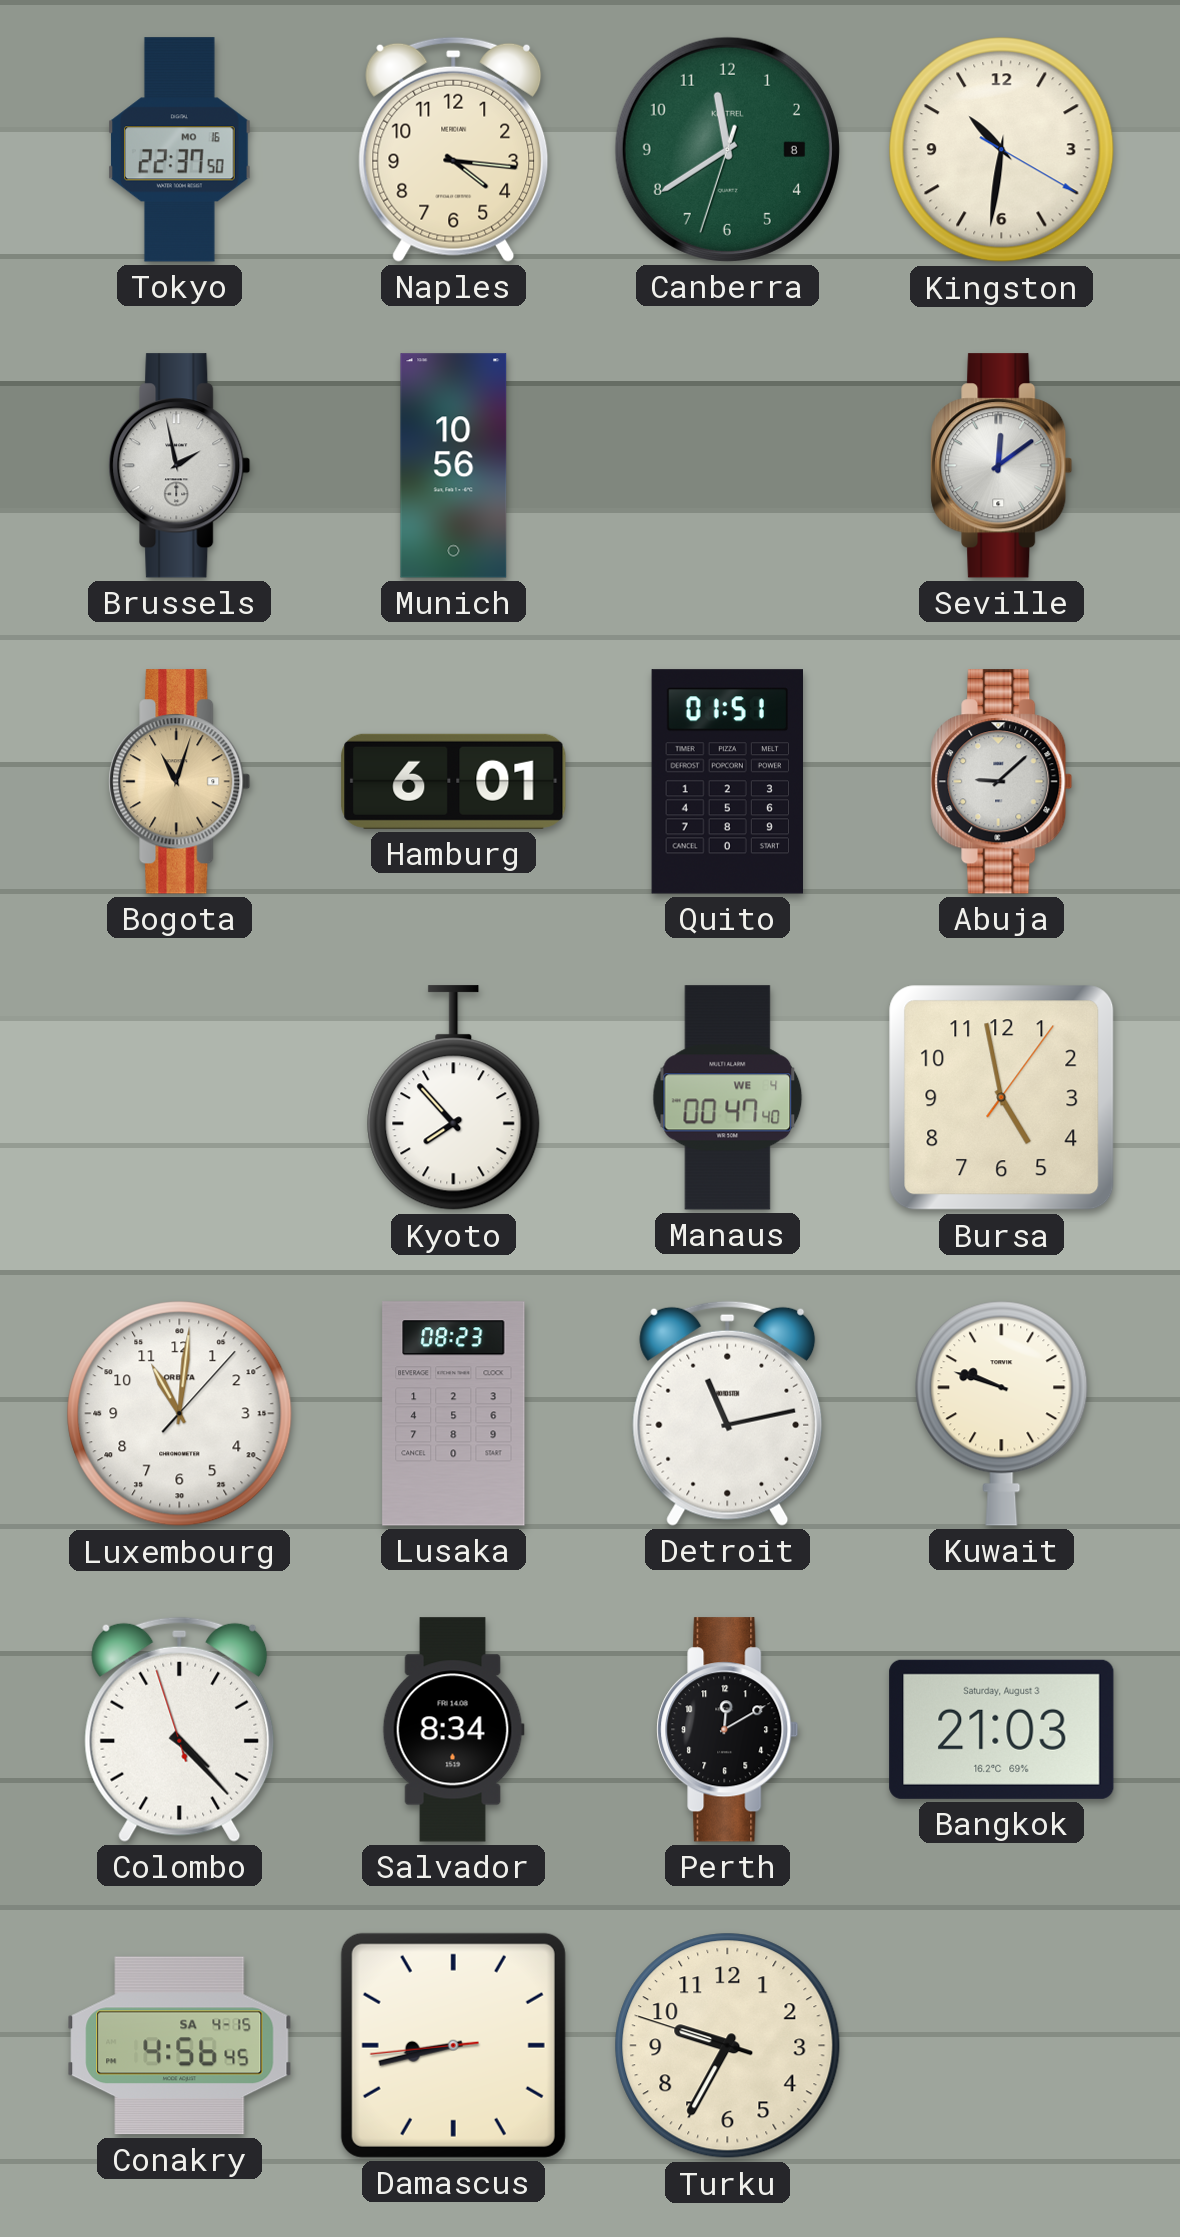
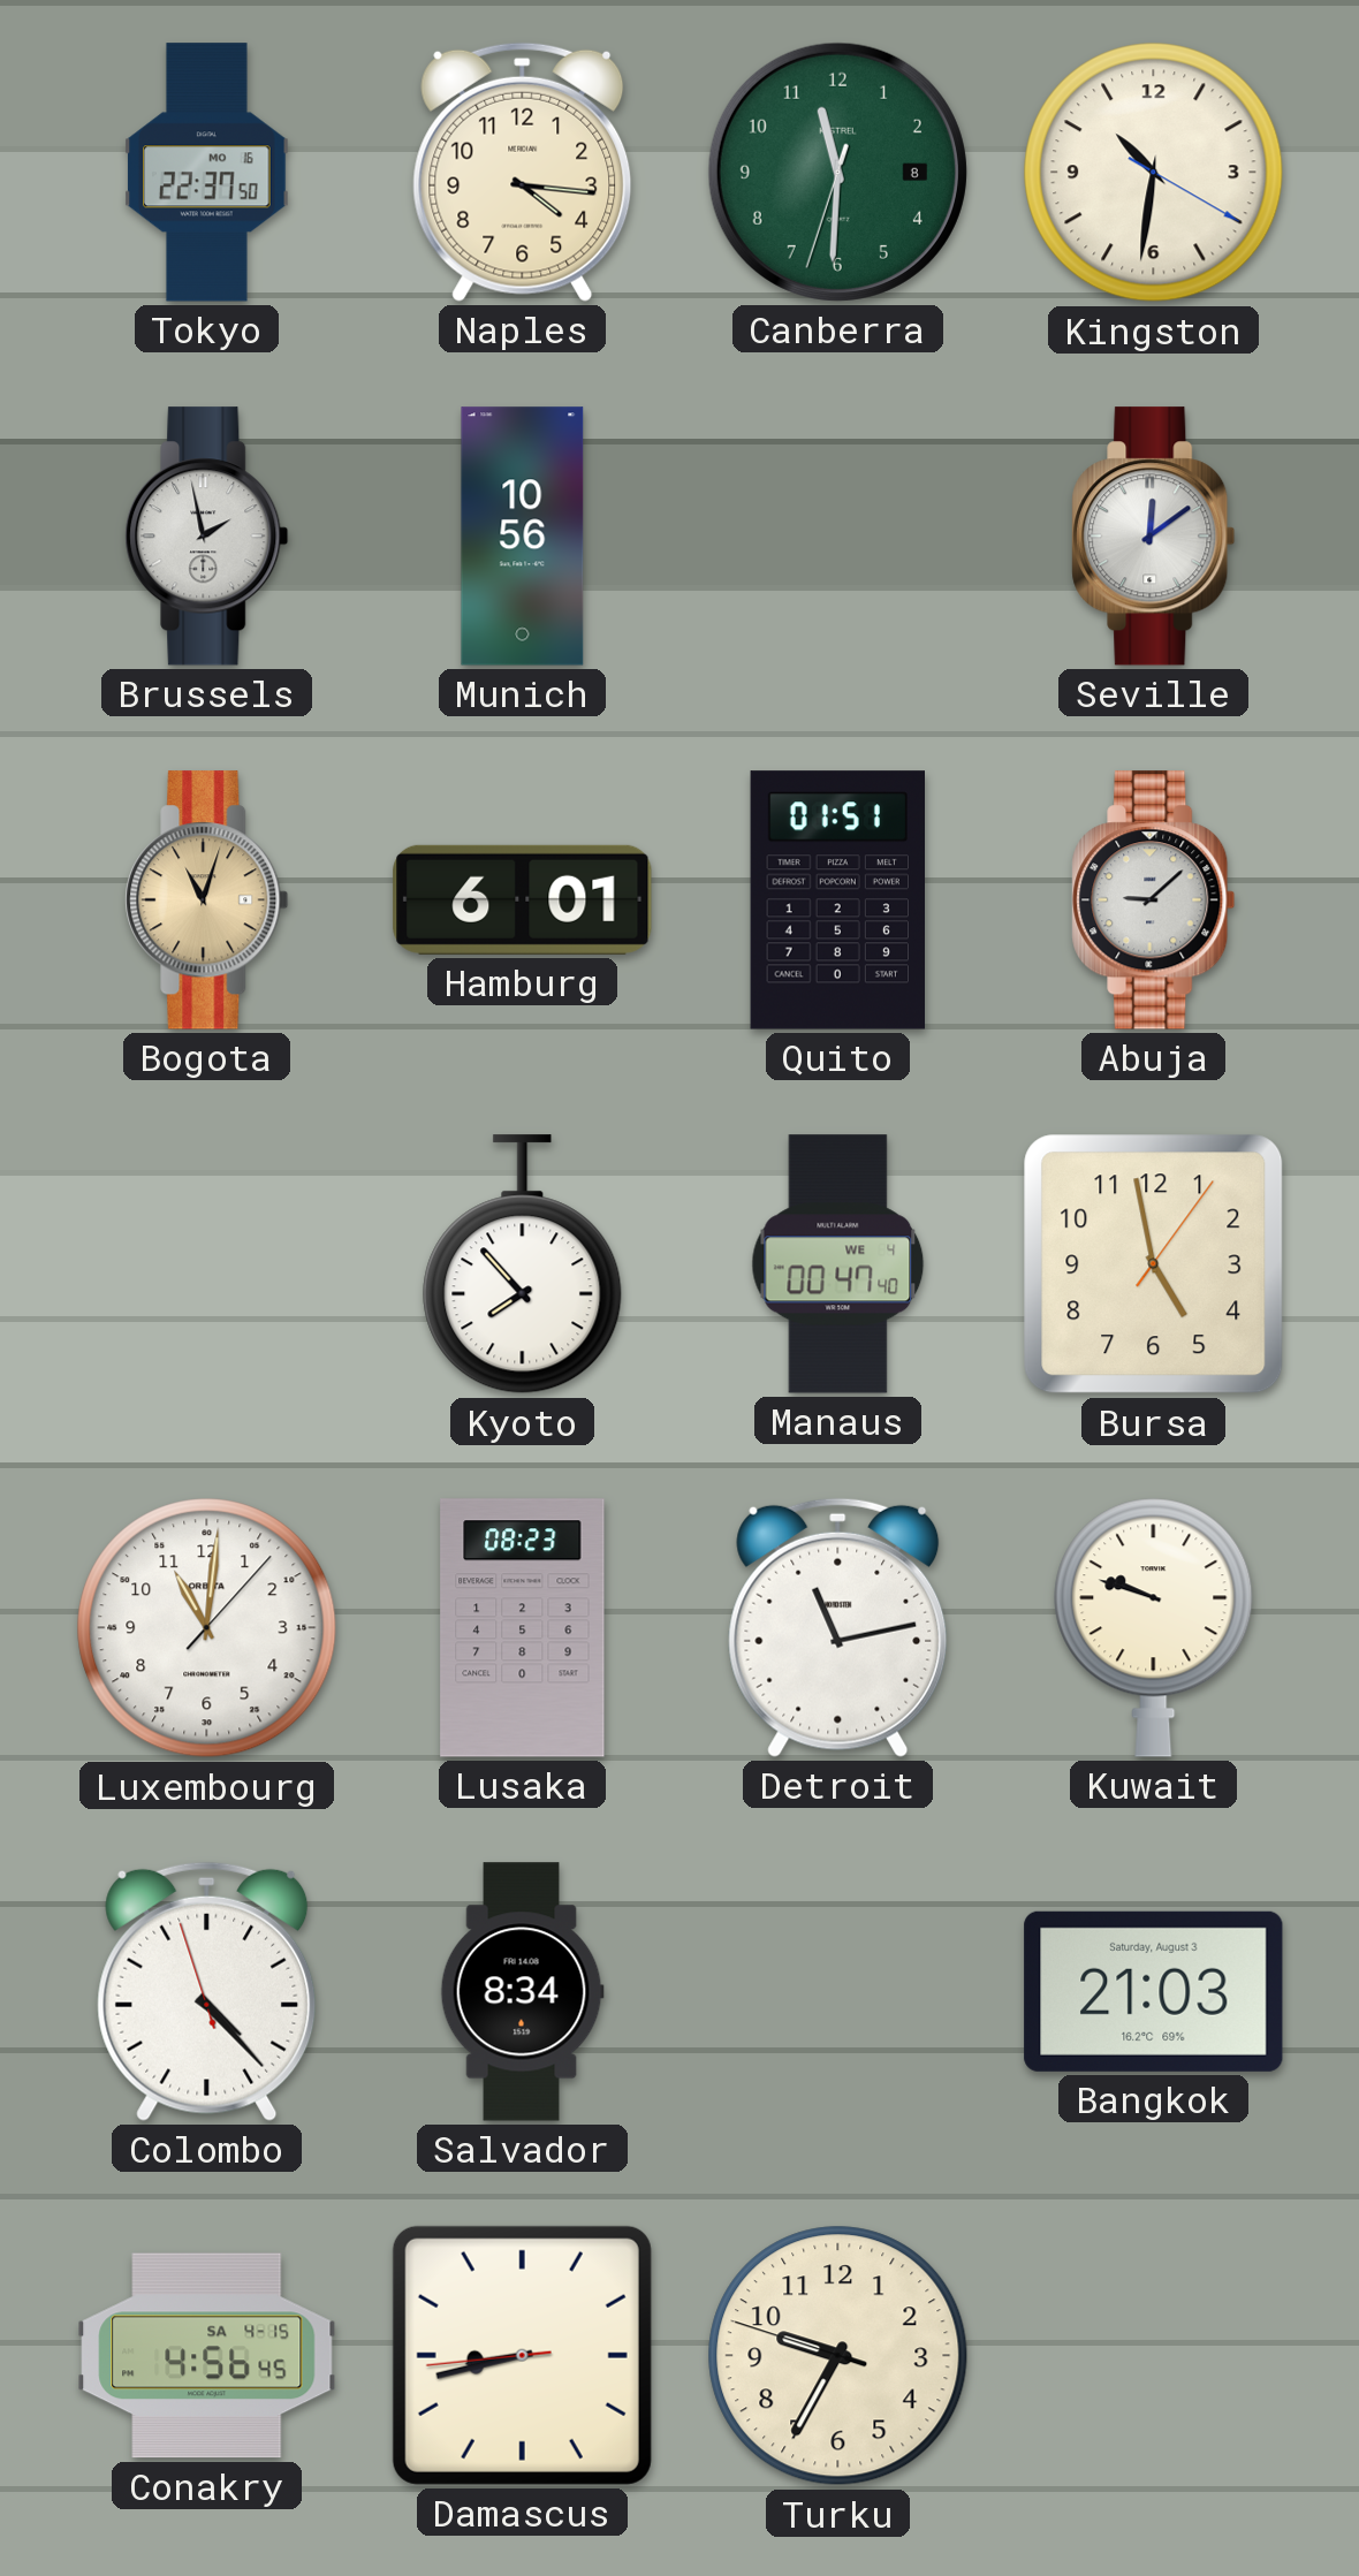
Canberra: 11:39 -> 11:30
Perth: 12:10 -> none
